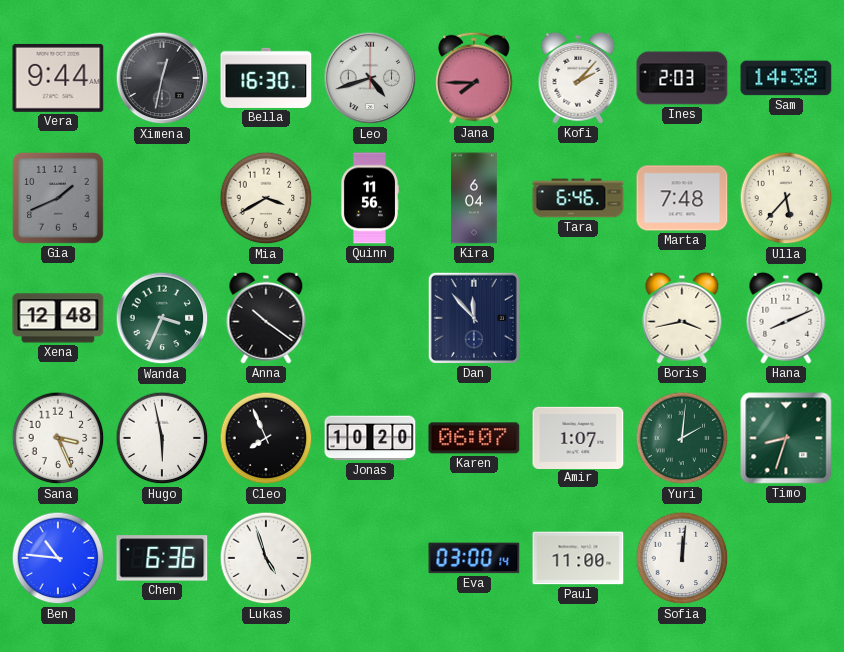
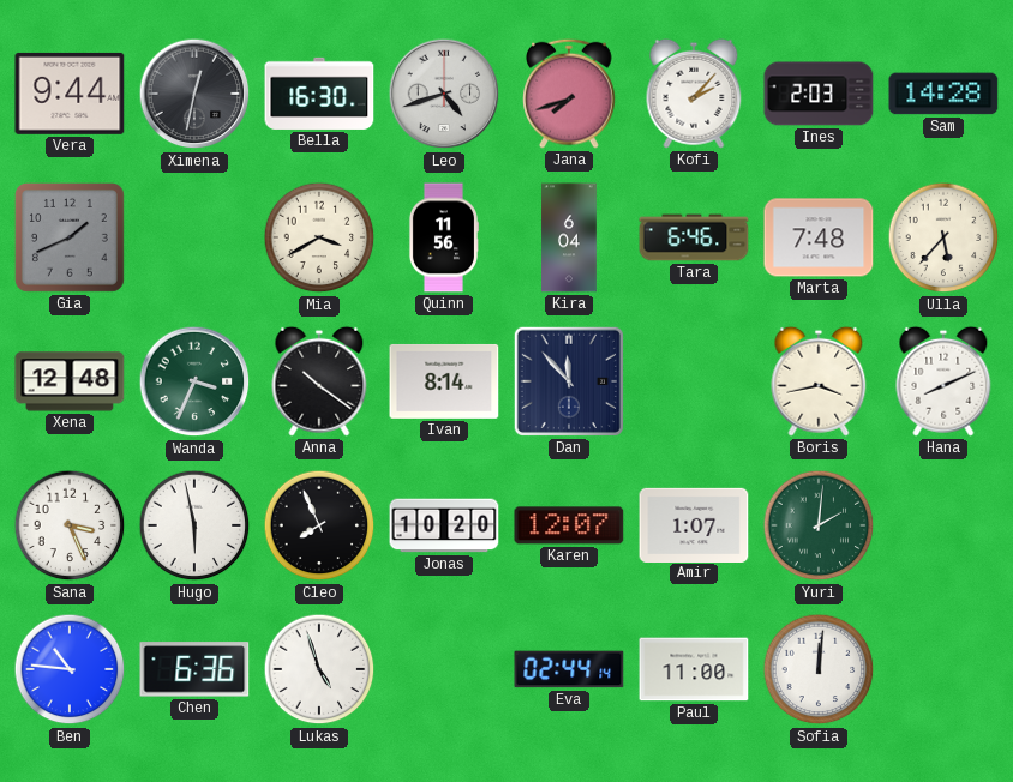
Jana: 7:45 -> 7:42
Sam: 14:38 -> 14:28
Ivan: none -> 8:14
Karen: 06:07 -> 12:07
Timo: 8:33 -> none
Eva: 03:00 -> 02:44
